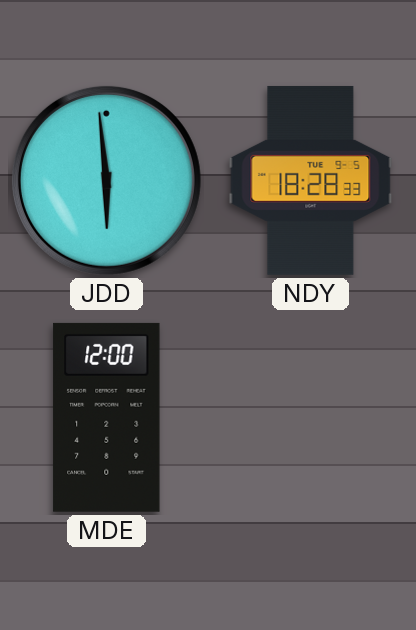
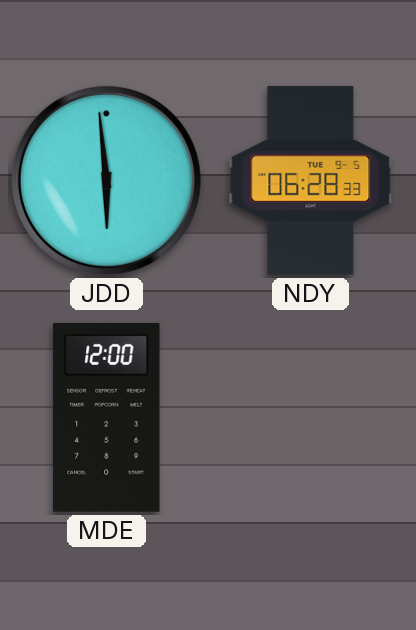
NDY: 18:28 -> 06:28
